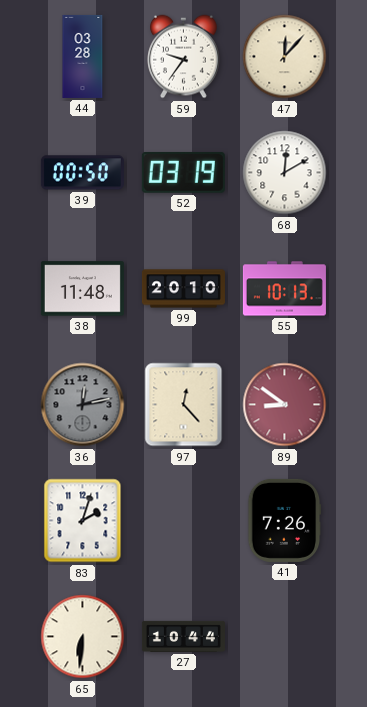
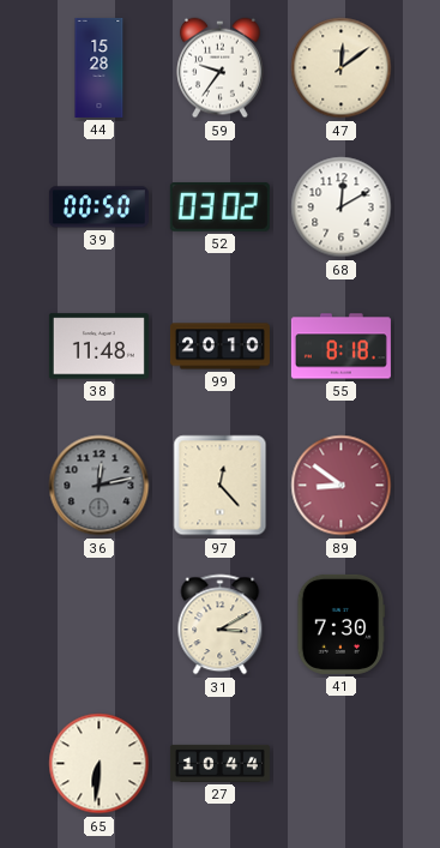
44: 03:28 -> 15:28
47: 12:07 -> 12:09
52: 03:19 -> 03:02
55: 10:13 -> 8:18
83: 2:03 -> none
31: none -> 3:10
41: 7:26 -> 7:30
